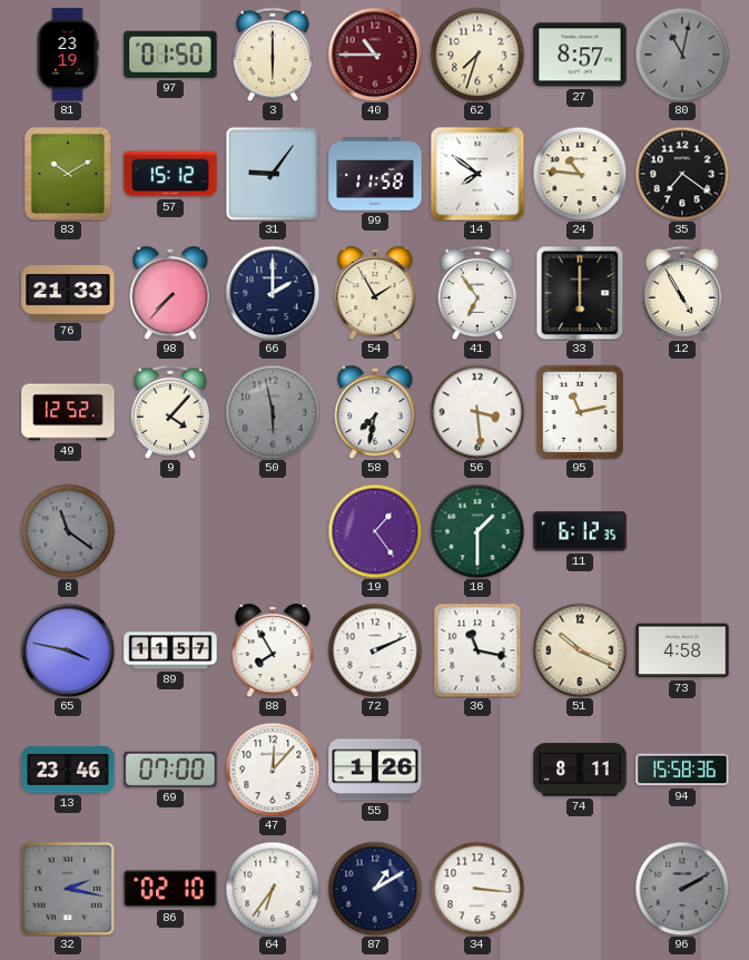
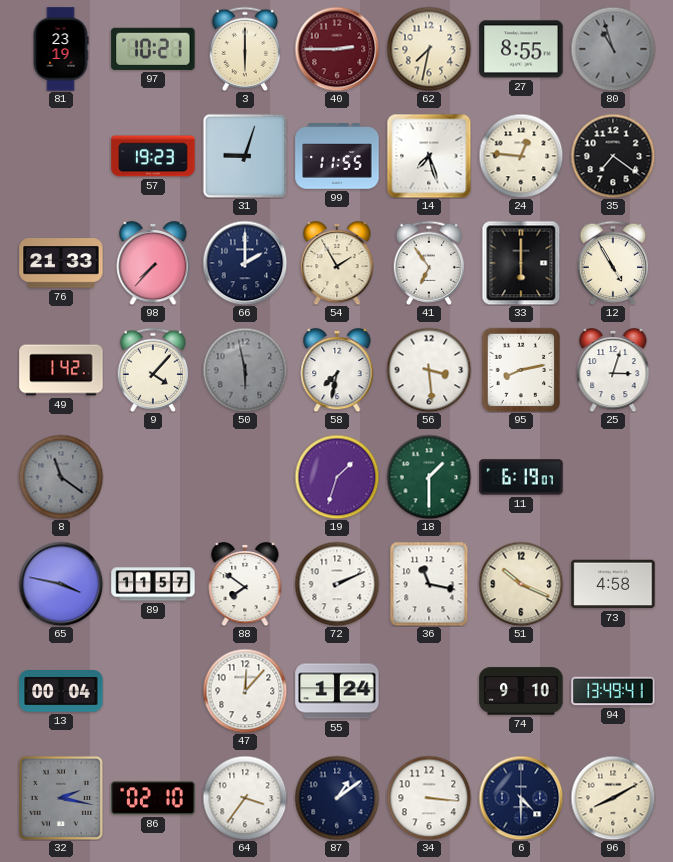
97: 01:50 -> 10:21
40: 10:45 -> 2:45
62: 7:33 -> 7:32
27: 8:57 -> 8:55
80: 11:02 -> 10:57
83: 10:10 -> none
57: 15:12 -> 19:23
31: 9:06 -> 9:03
99: 11:58 -> 11:55
14: 7:51 -> 7:27
24: 10:46 -> 12:46
49: 12:52 -> 1:42
95: 11:13 -> 8:13
25: none -> 3:03
19: 1:24 -> 1:33
11: 6:12 -> 6:19
88: 7:55 -> 7:51
13: 23:46 -> 00:04
69: 07:00 -> none
55: 1:26 -> 1:24
74: 8:11 -> 9:10
94: 15:58 -> 13:49
64: 6:36 -> 3:36
87: 1:10 -> 1:09
6: none -> 4:30
96: 2:10 -> 8:10
96 dial: grey -> cream
